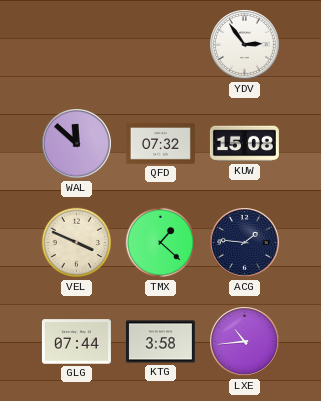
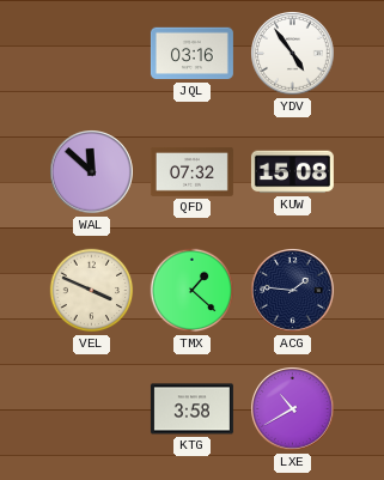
JQL: none -> 03:16
YDV: 2:54 -> 4:54
GLG: 07:44 -> none
LXE: 10:44 -> 10:40
